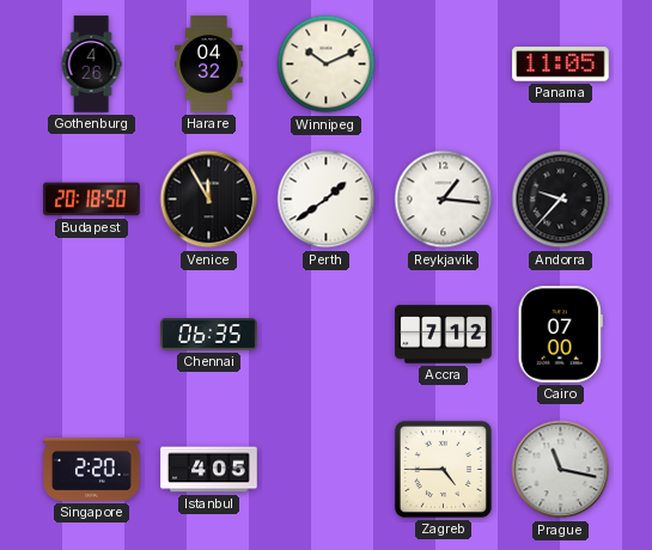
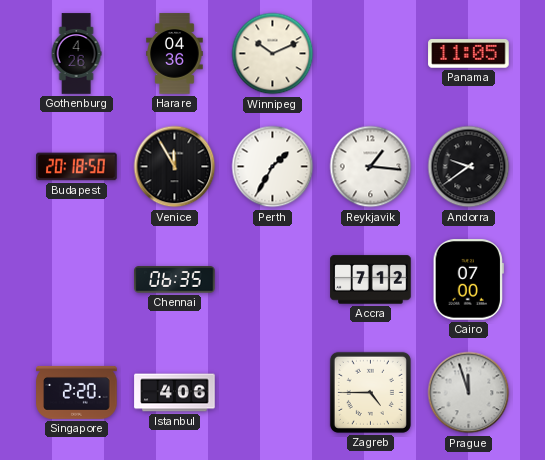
Harare: 04:32 -> 04:36
Perth: 1:39 -> 1:35
Andorra: 9:37 -> 9:39
Istanbul: 4:05 -> 4:06
Prague: 11:17 -> 11:57
